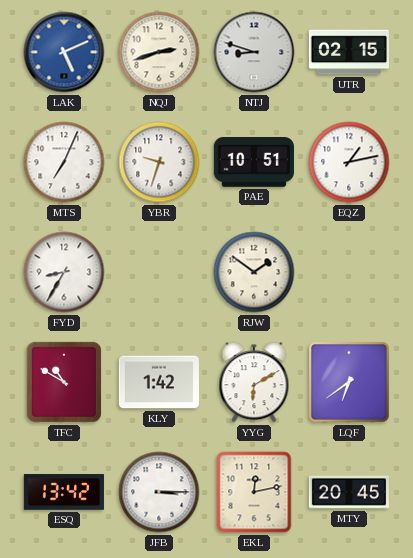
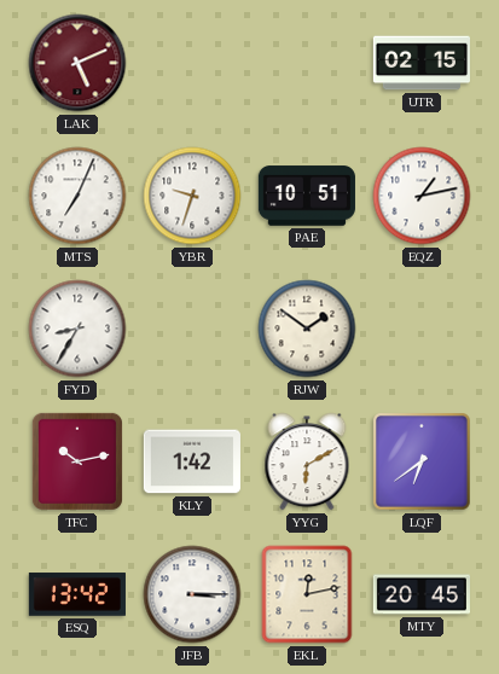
LAK dial: blue -> burgundy
NQJ: 2:42 -> none
NTJ: 8:48 -> none
TFC: 10:50 -> 10:13
